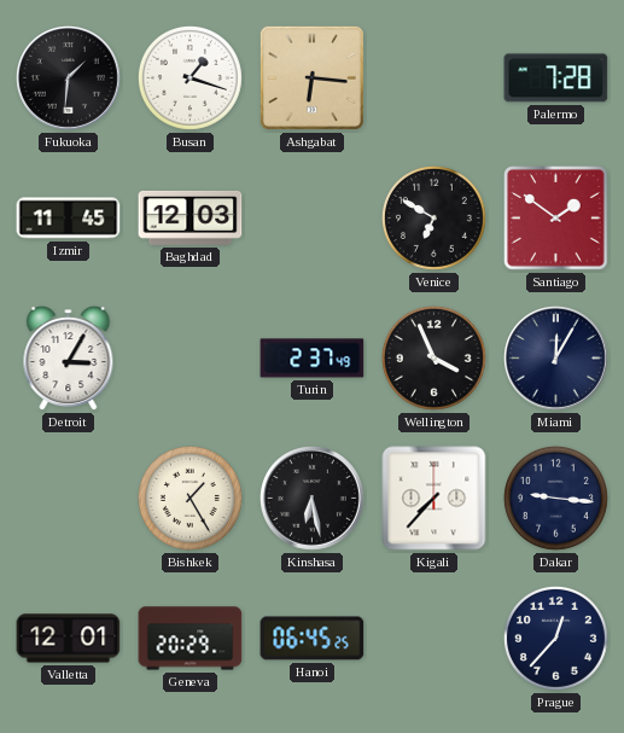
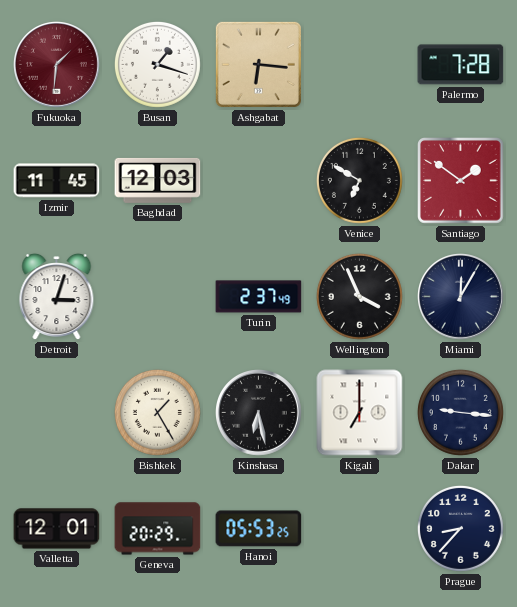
Fukuoka dial: black -> burgundy
Detroit: 3:05 -> 3:03
Kigali: 7:37 -> 7:00
Hanoi: 06:45 -> 05:53
Prague: 12:37 -> 8:37
